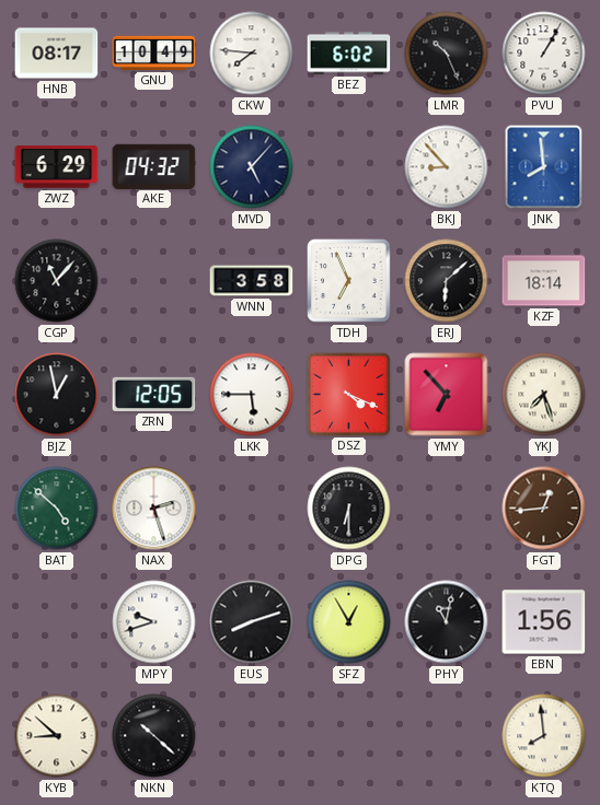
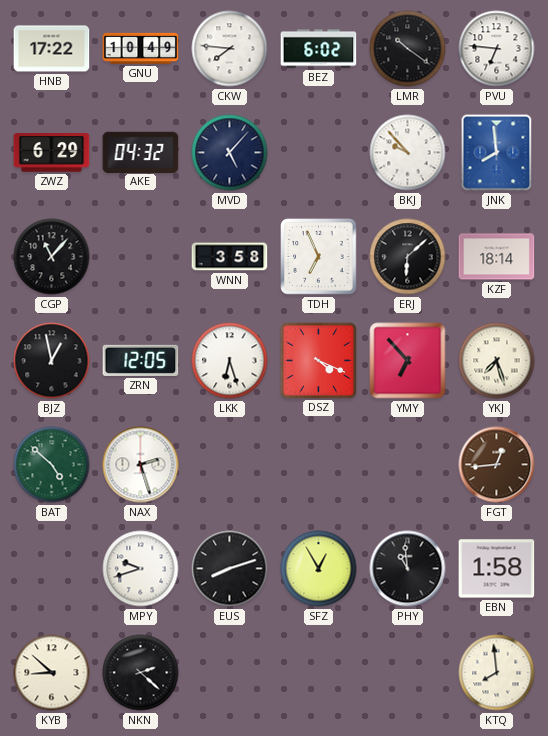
HNB: 08:17 -> 17:22
LMR: 10:26 -> 10:21
PVU: 1:05 -> 6:46
BKJ: 8:53 -> 9:53
LKK: 5:45 -> 6:27
DPG: 6:30 -> none
PHY: 11:02 -> 10:59
EBN: 1:56 -> 1:58
NKN: 10:22 -> 2:22
